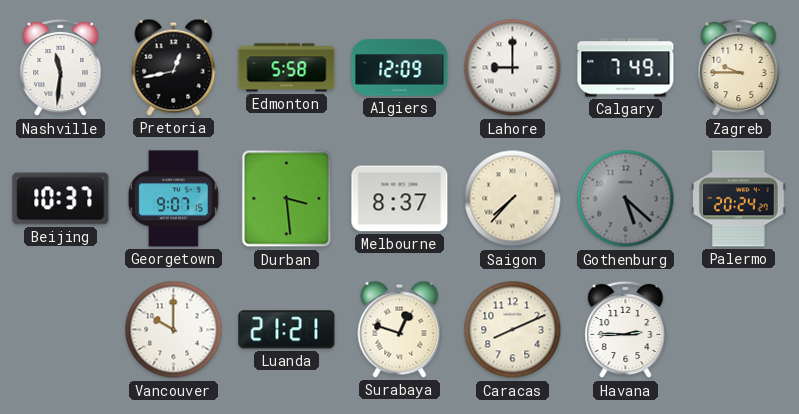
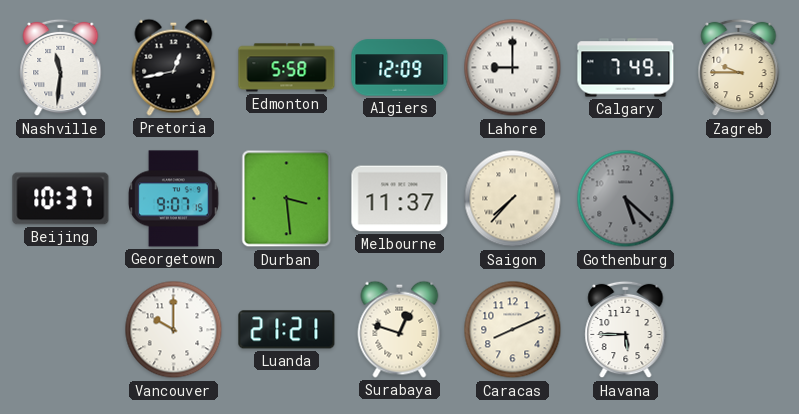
Melbourne: 8:37 -> 11:37
Palermo: 20:24 -> none
Havana: 2:45 -> 5:45
